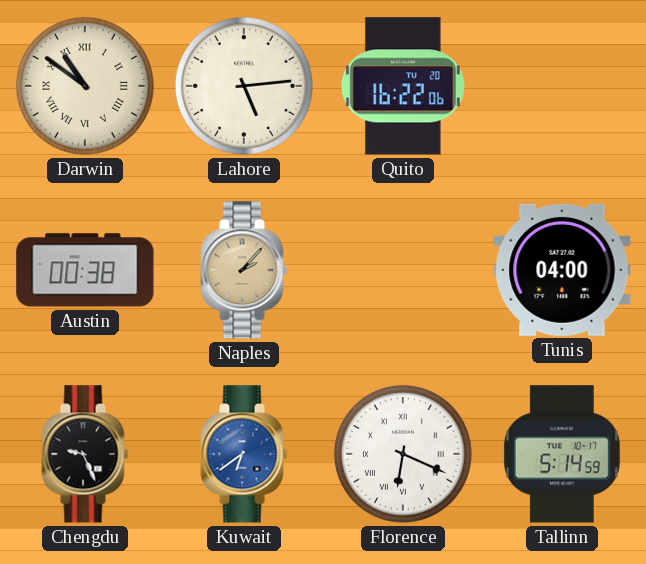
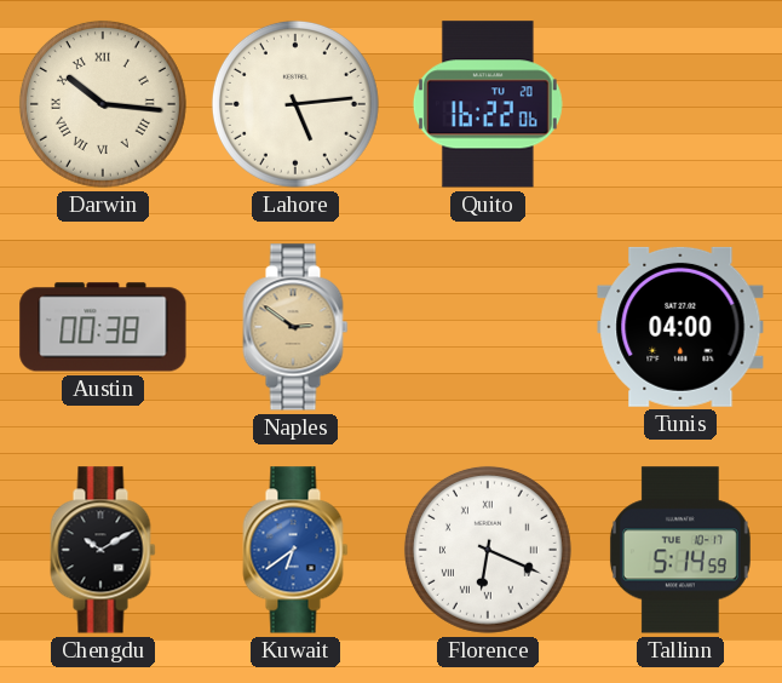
Darwin: 10:51 -> 10:16
Naples: 2:07 -> 2:51
Chengdu: 9:26 -> 10:10
